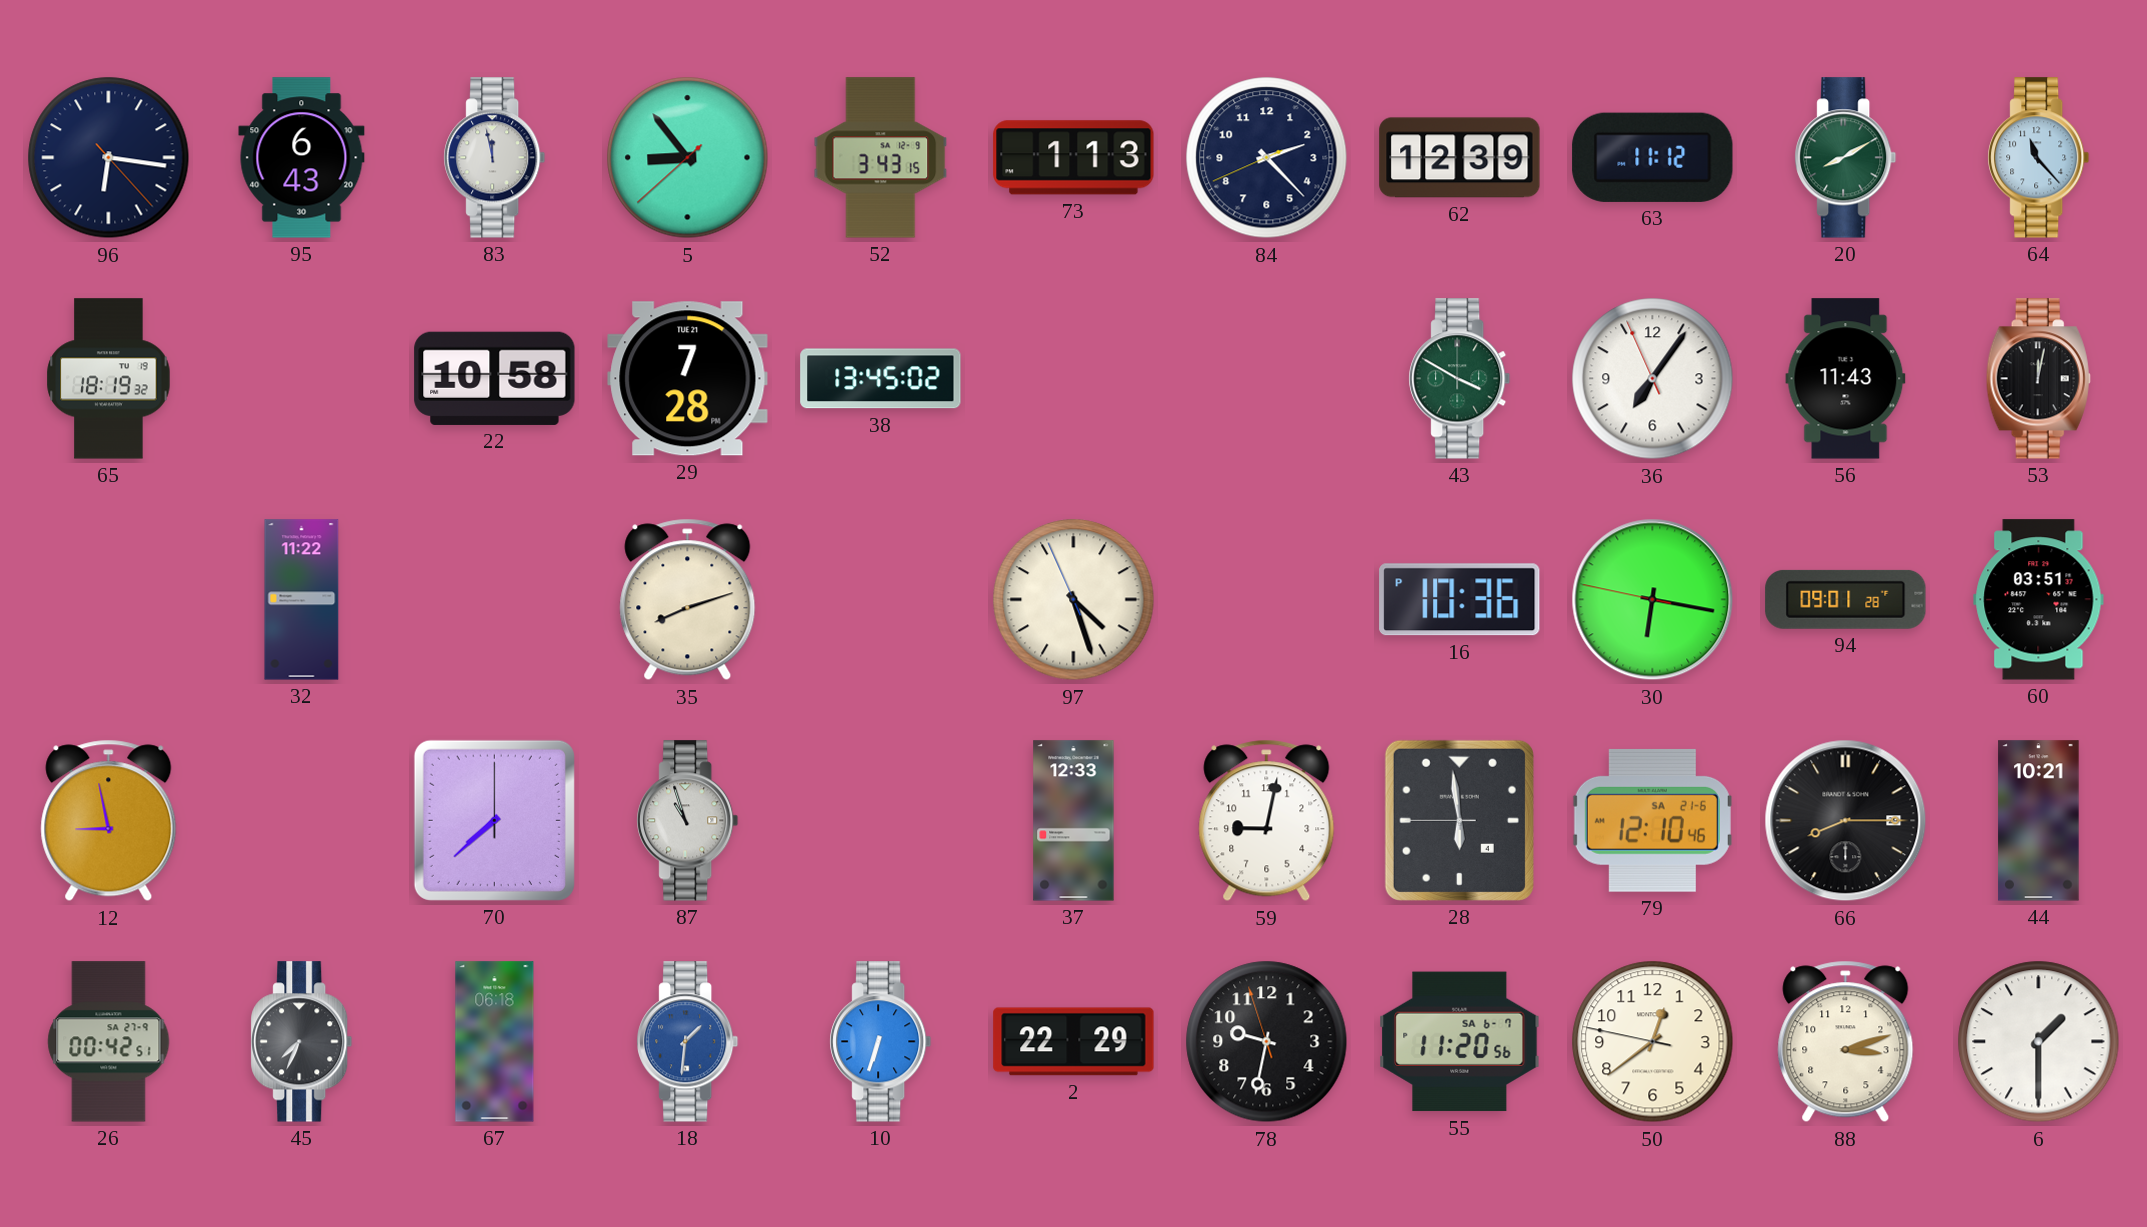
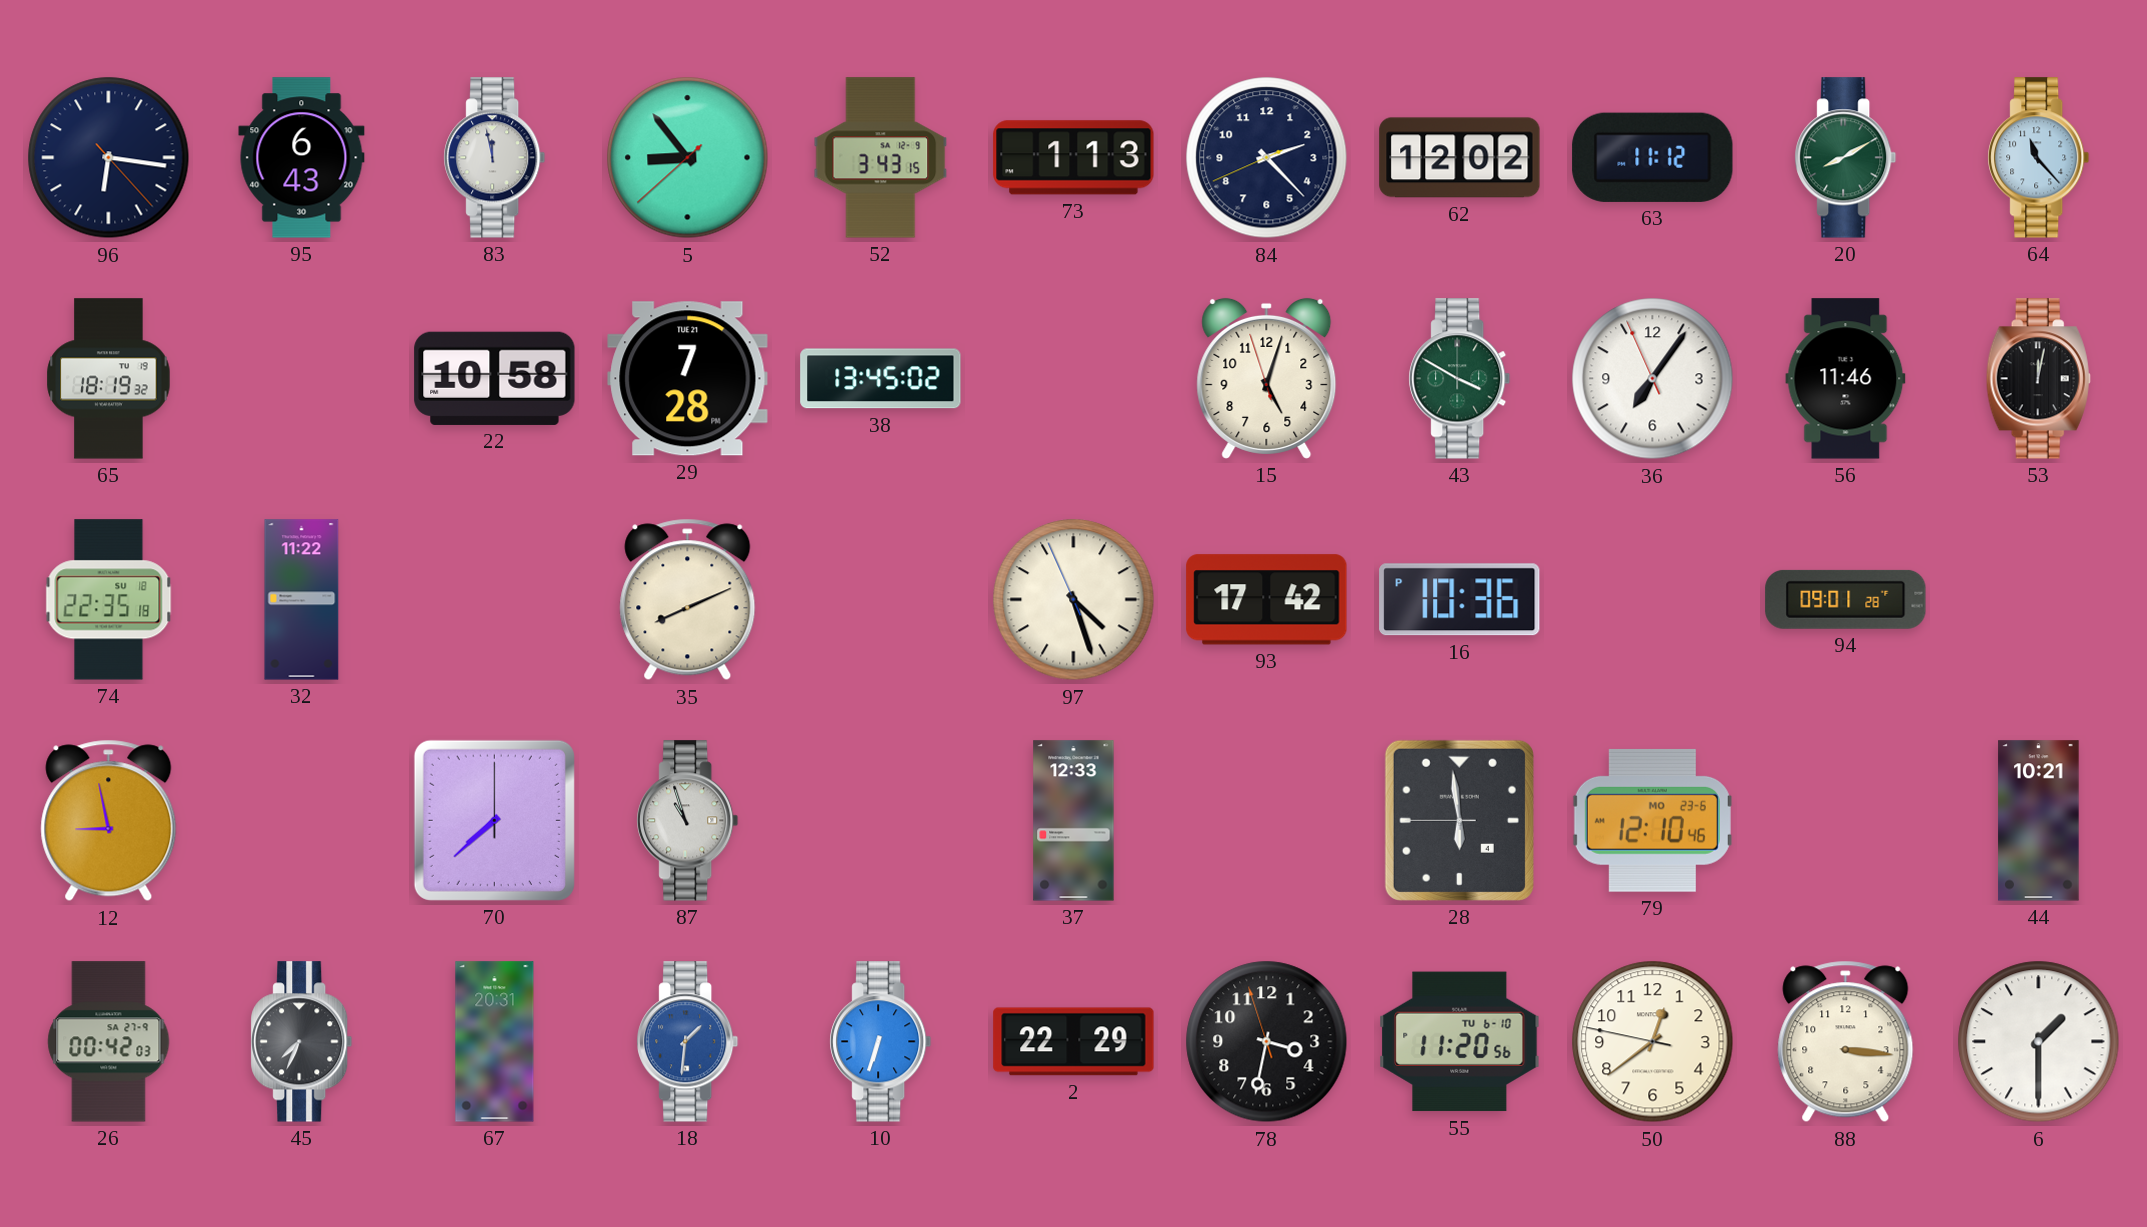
62: 12:39 -> 12:02
15: none -> 5:02
56: 11:43 -> 11:46
74: none -> 22:35
35: 8:12 -> 8:11
93: none -> 17:42
30: 6:16 -> none
60: 03:51 -> none
59: 9:02 -> none
79 date: SA 21-6 -> MO 23-6
66: 8:15 -> none
26: 00:42:51 -> 00:42:03
67: 06:18 -> 20:31
78: 9:31 -> 3:31
55 date: SA 6-7 -> TU 6-10
88: 3:12 -> 3:16
